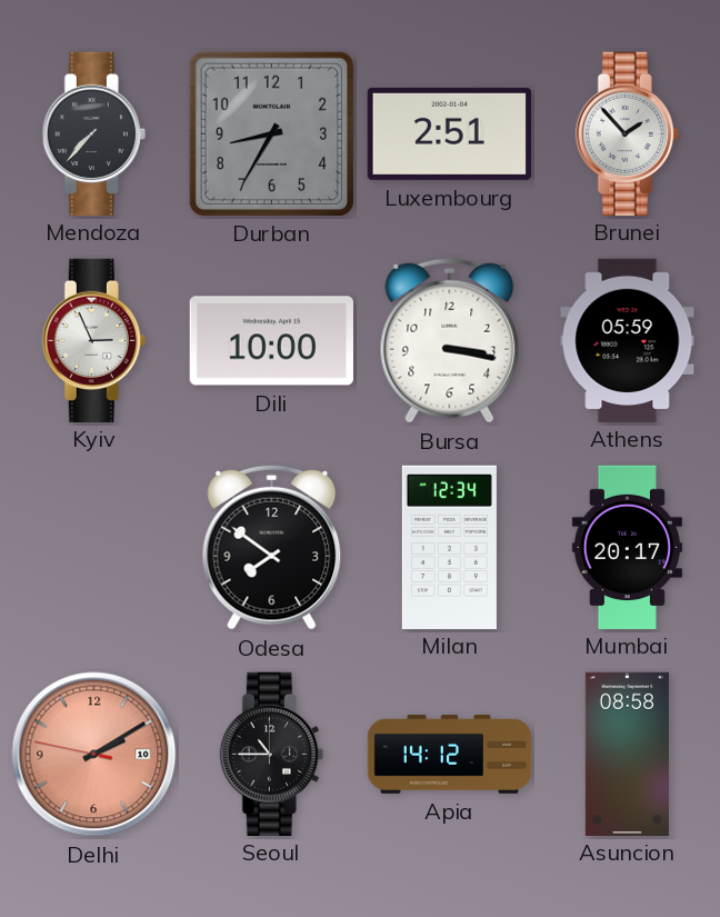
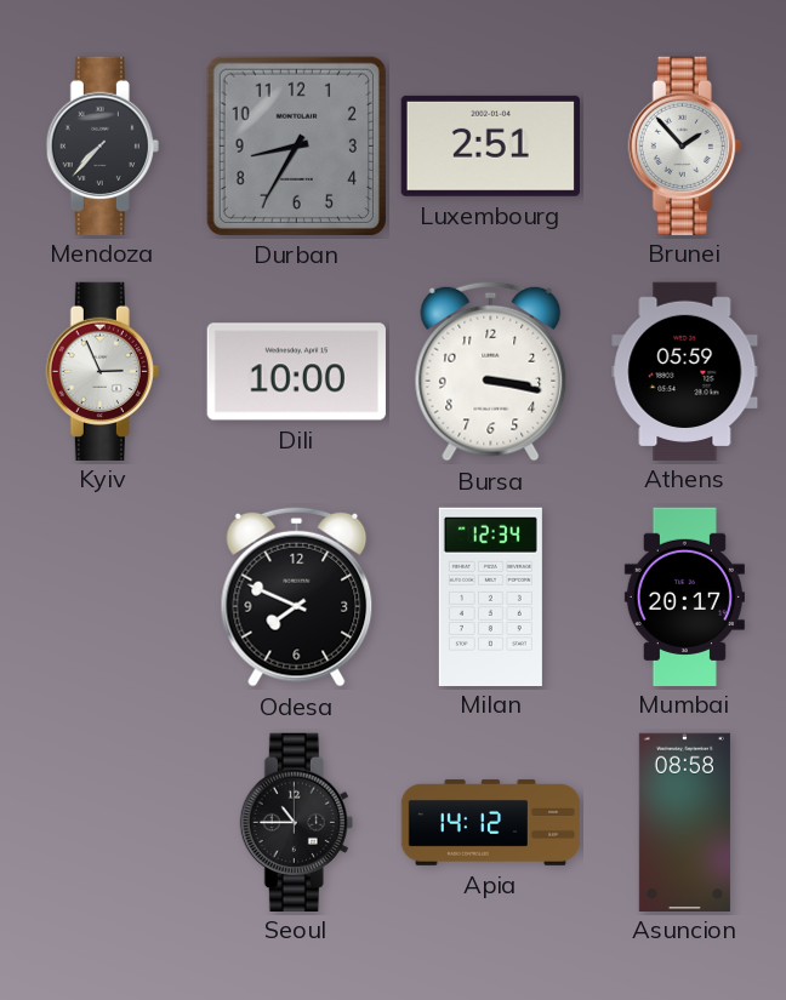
Odesa: 7:51 -> 7:49
Delhi: 2:09 -> none
